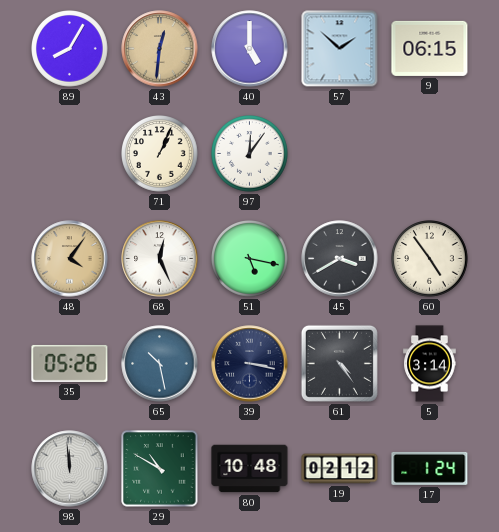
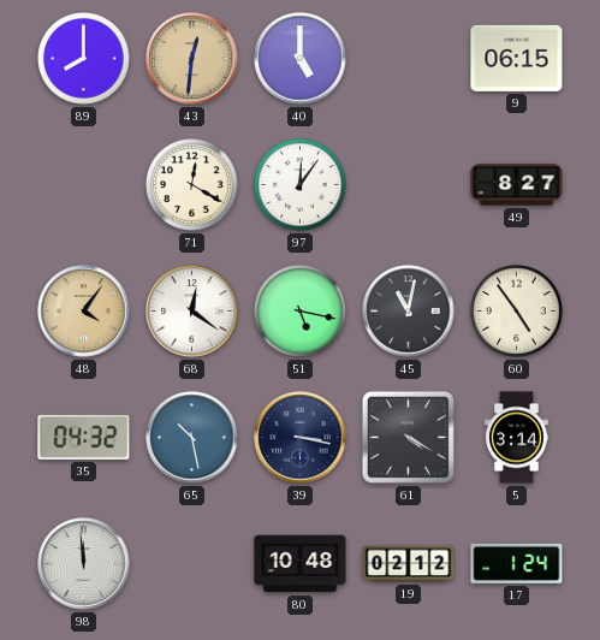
89: 8:05 -> 8:00
57: 1:52 -> none
71: 1:04 -> 12:20
49: none -> 8:27
68: 12:26 -> 12:21
45: 3:40 -> 11:02
35: 05:26 -> 04:32
61: 4:24 -> 4:20
29: 10:50 -> none
